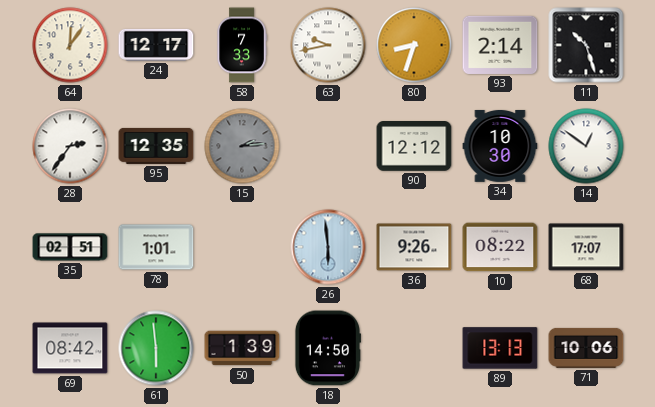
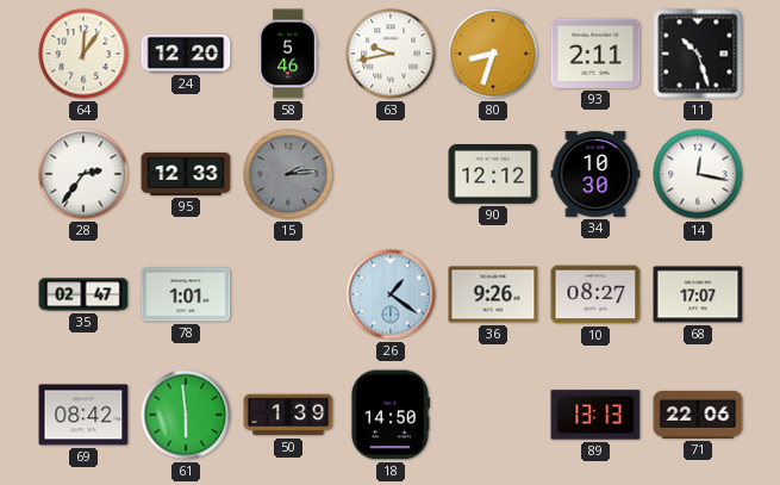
24: 12:17 -> 12:20
58: 7:33 -> 5:46
93: 2:14 -> 2:11
95: 12:35 -> 12:33
14: 12:51 -> 12:17
35: 02:51 -> 02:47
26: 5:59 -> 1:21
10: 08:22 -> 08:27
71: 10:06 -> 22:06
